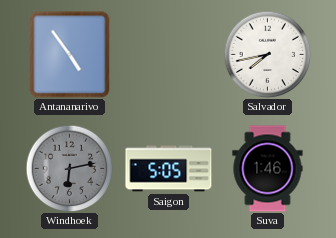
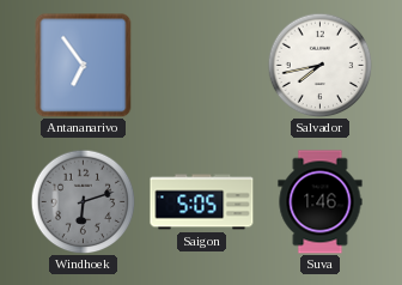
Antananarivo: 4:54 -> 6:54
Windhoek: 6:13 -> 6:12
